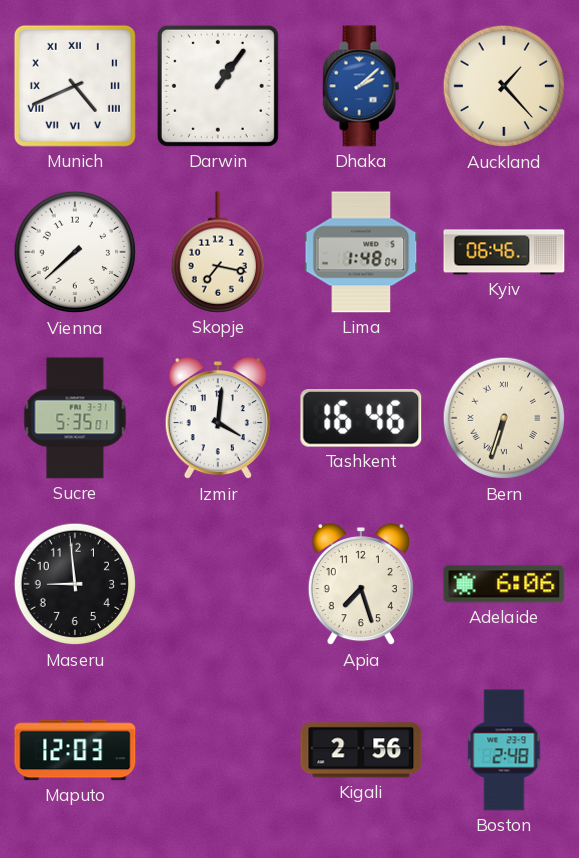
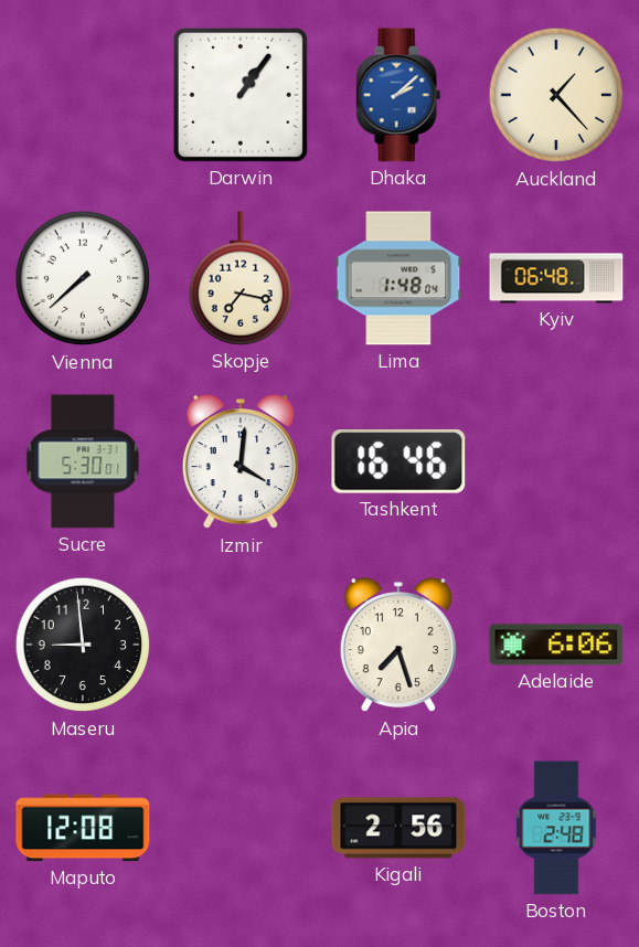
Munich: 4:41 -> none
Kyiv: 06:46 -> 06:48
Sucre: 5:35 -> 5:30
Bern: 6:33 -> none
Maputo: 12:03 -> 12:08
